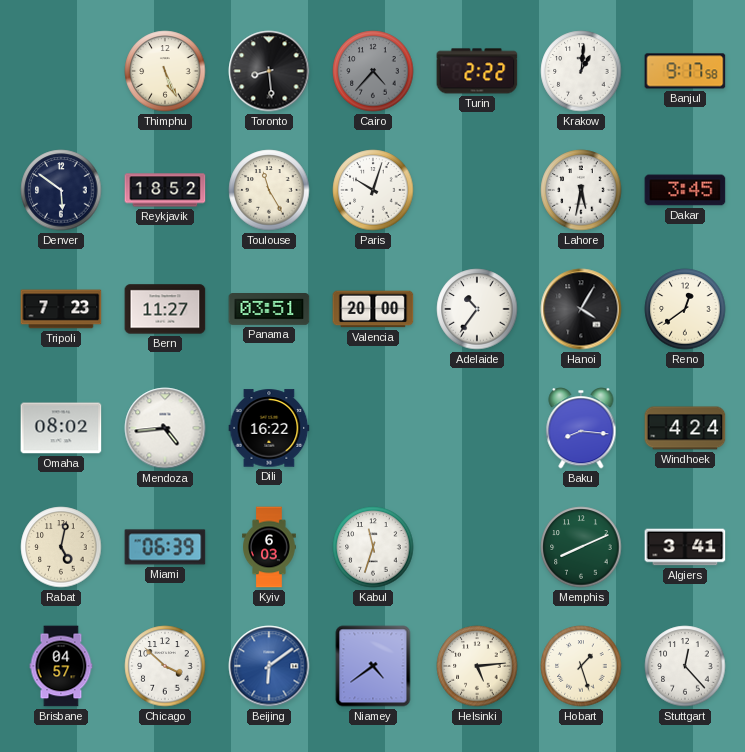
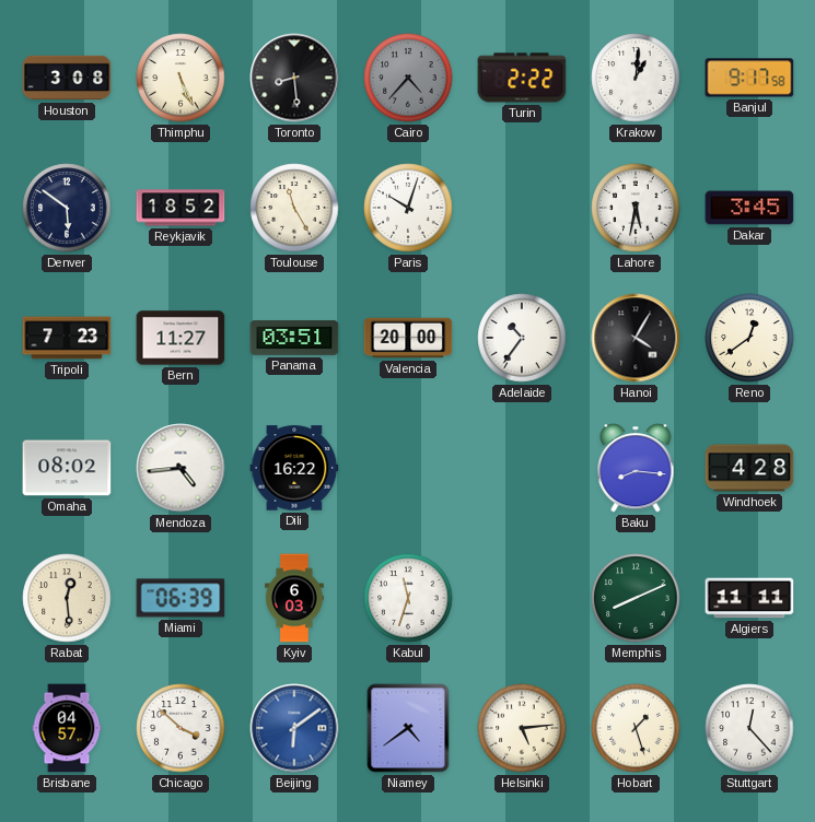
Houston: none -> 3:08
Windhoek: 4:24 -> 4:28
Rabat: 5:02 -> 12:29
Algiers: 3:41 -> 11:11
